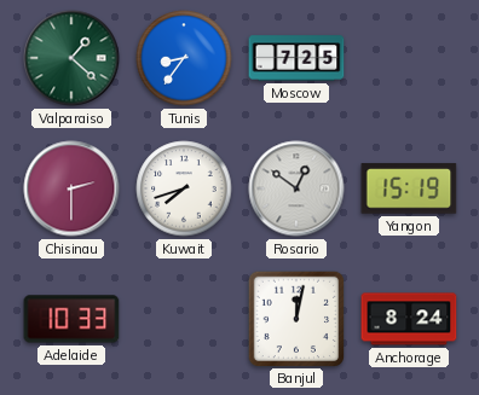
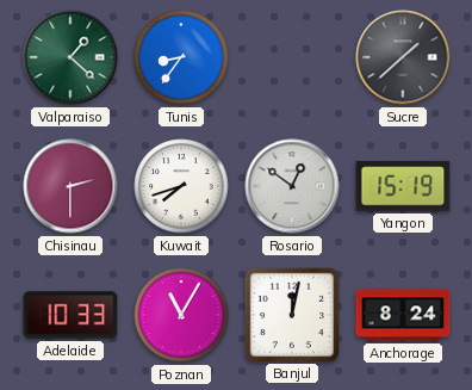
Moscow: 7:25 -> none
Sucre: none -> 1:38
Poznan: none -> 11:05
